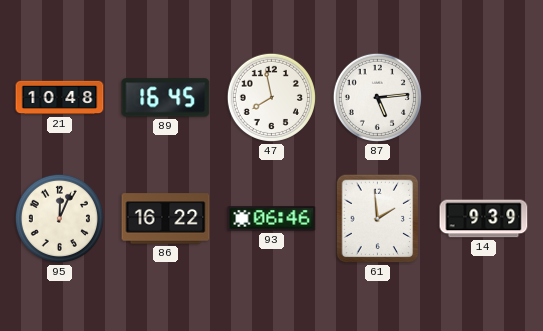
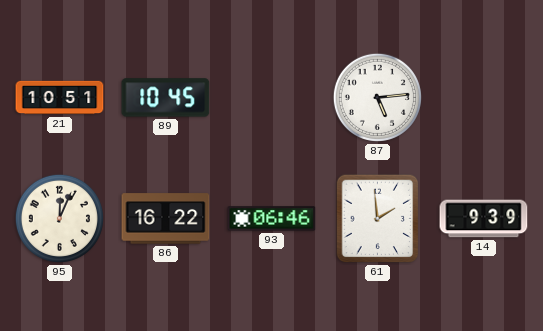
21: 10:48 -> 10:51
89: 16:45 -> 10:45
47: 7:58 -> none
